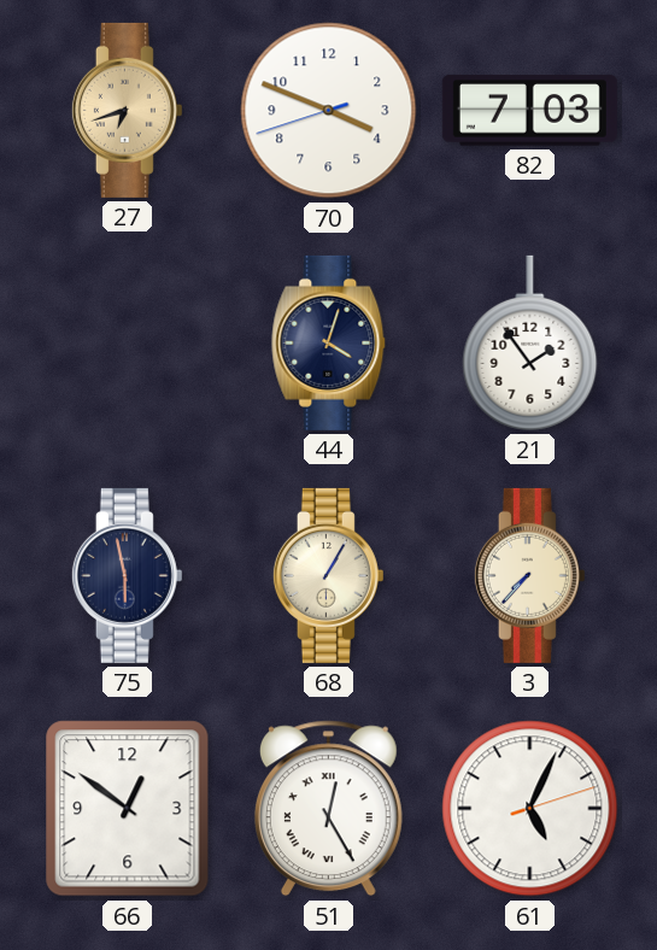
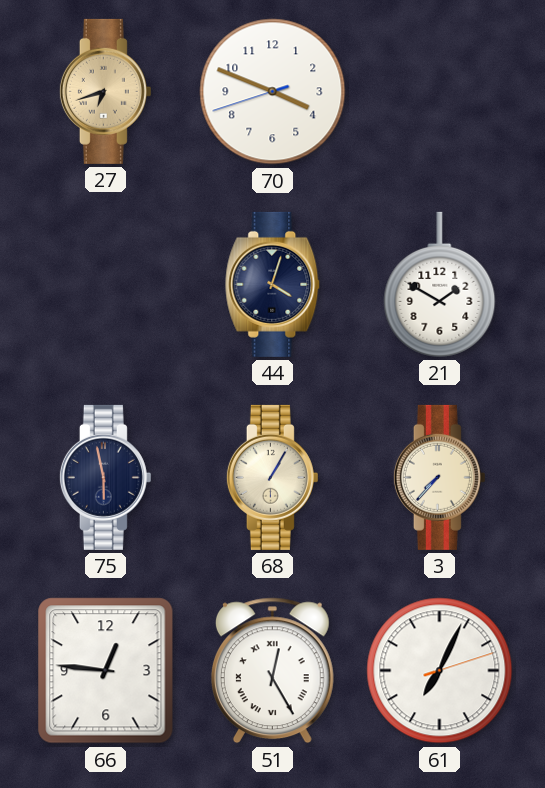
82: 7:03 -> none
21: 1:54 -> 1:50
66: 12:51 -> 12:46
61: 5:04 -> 7:04
